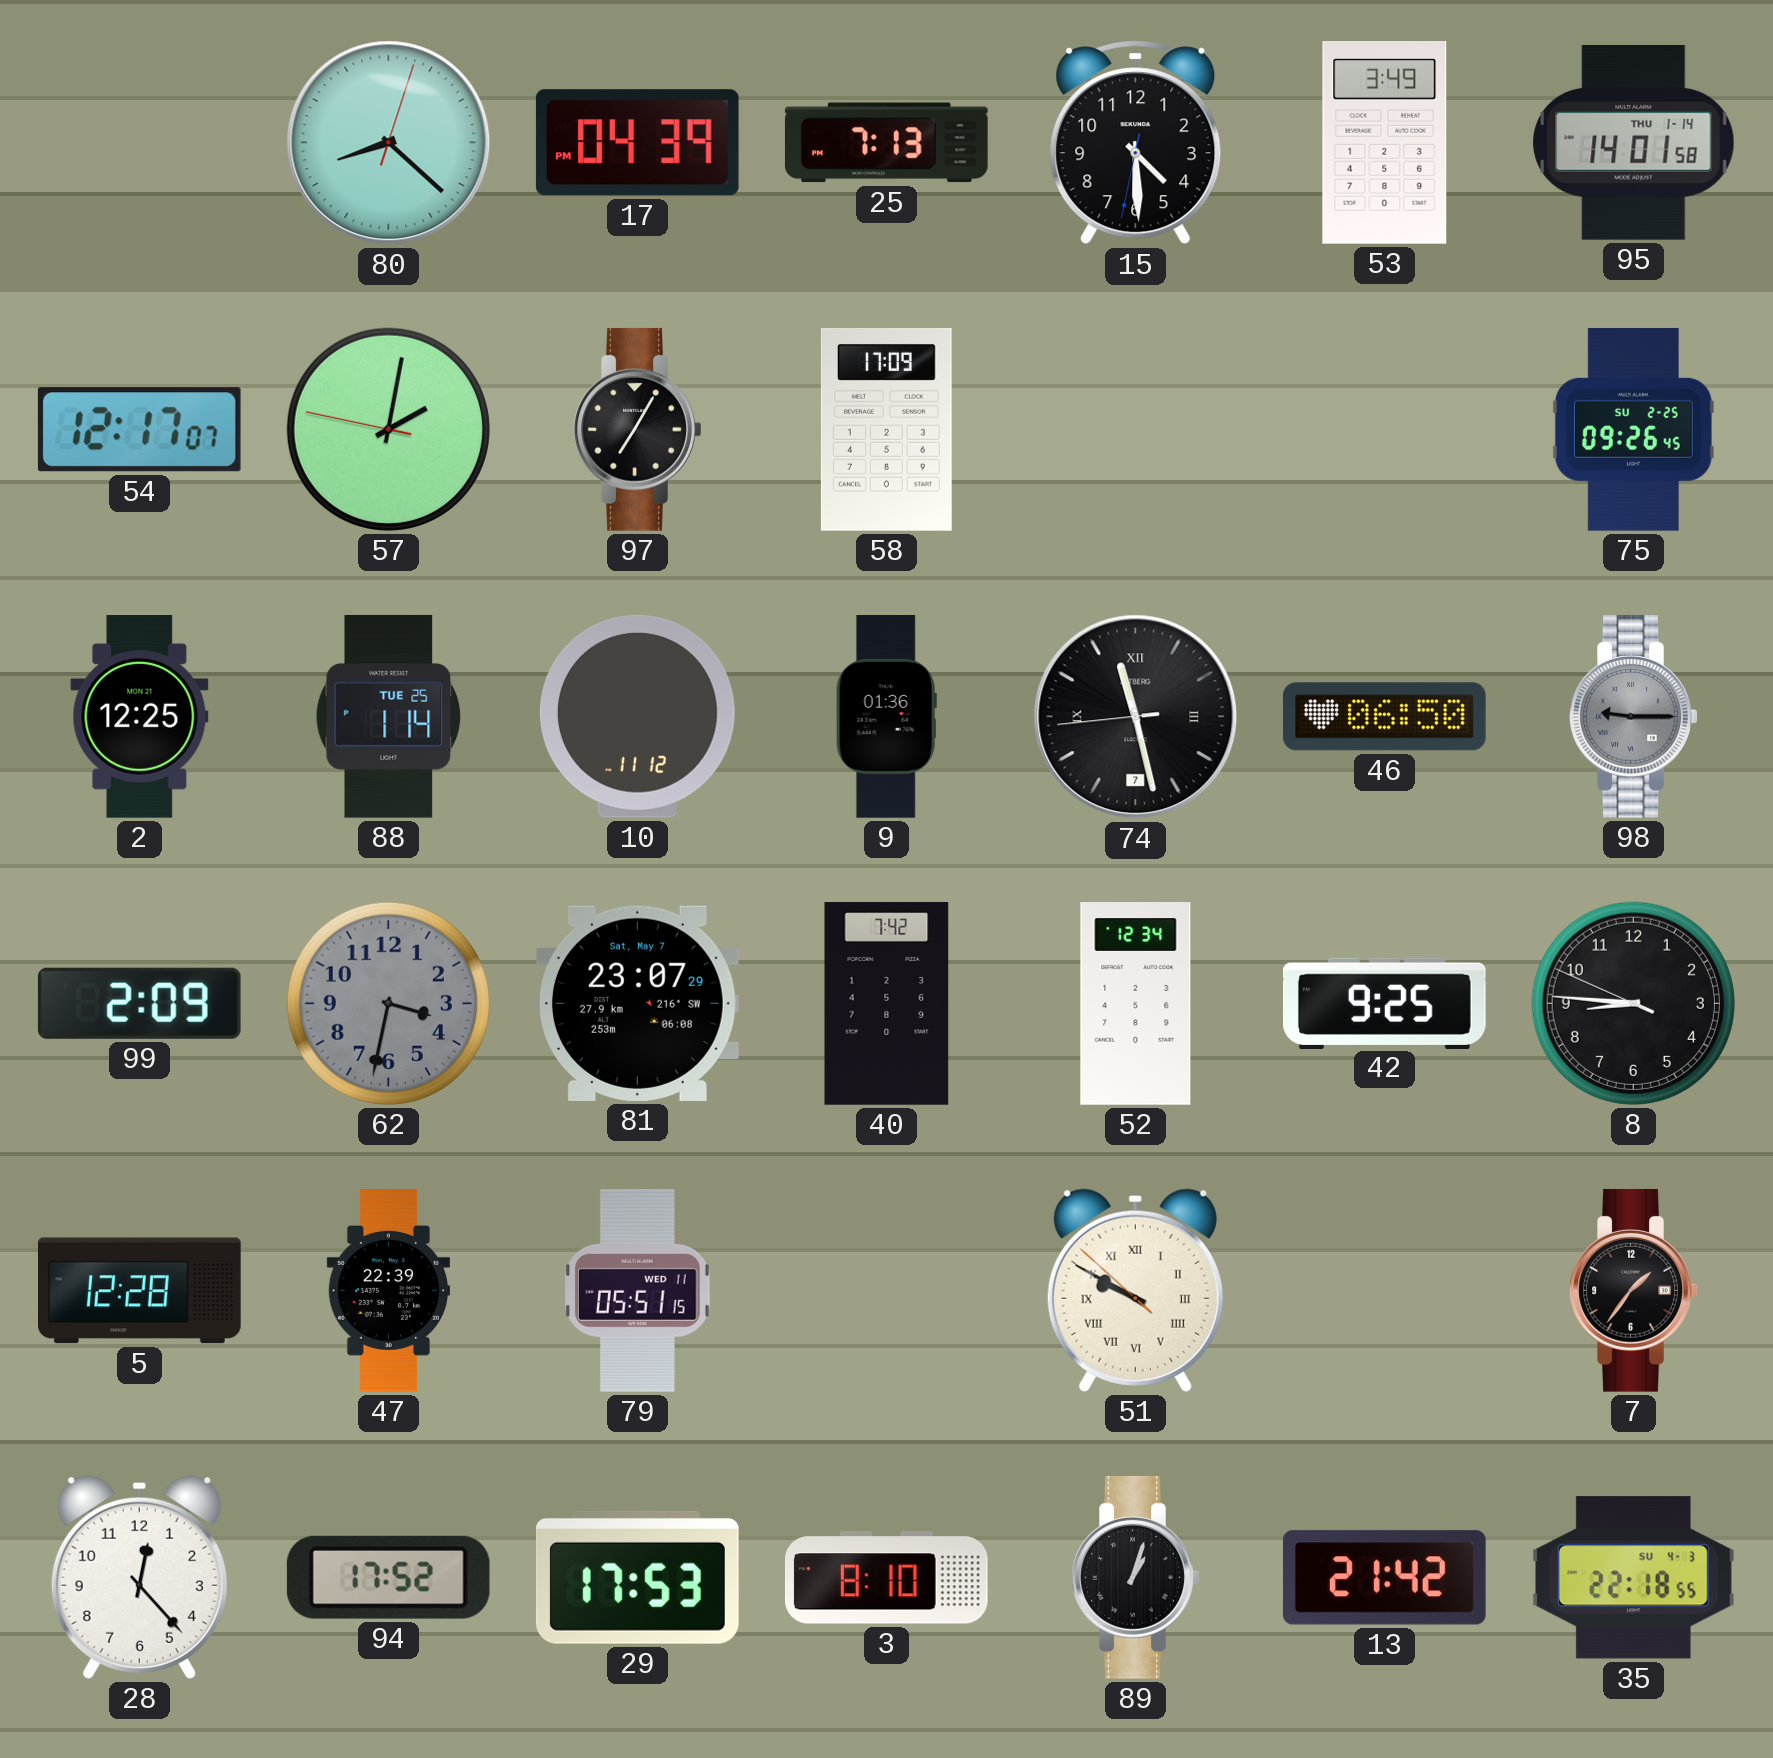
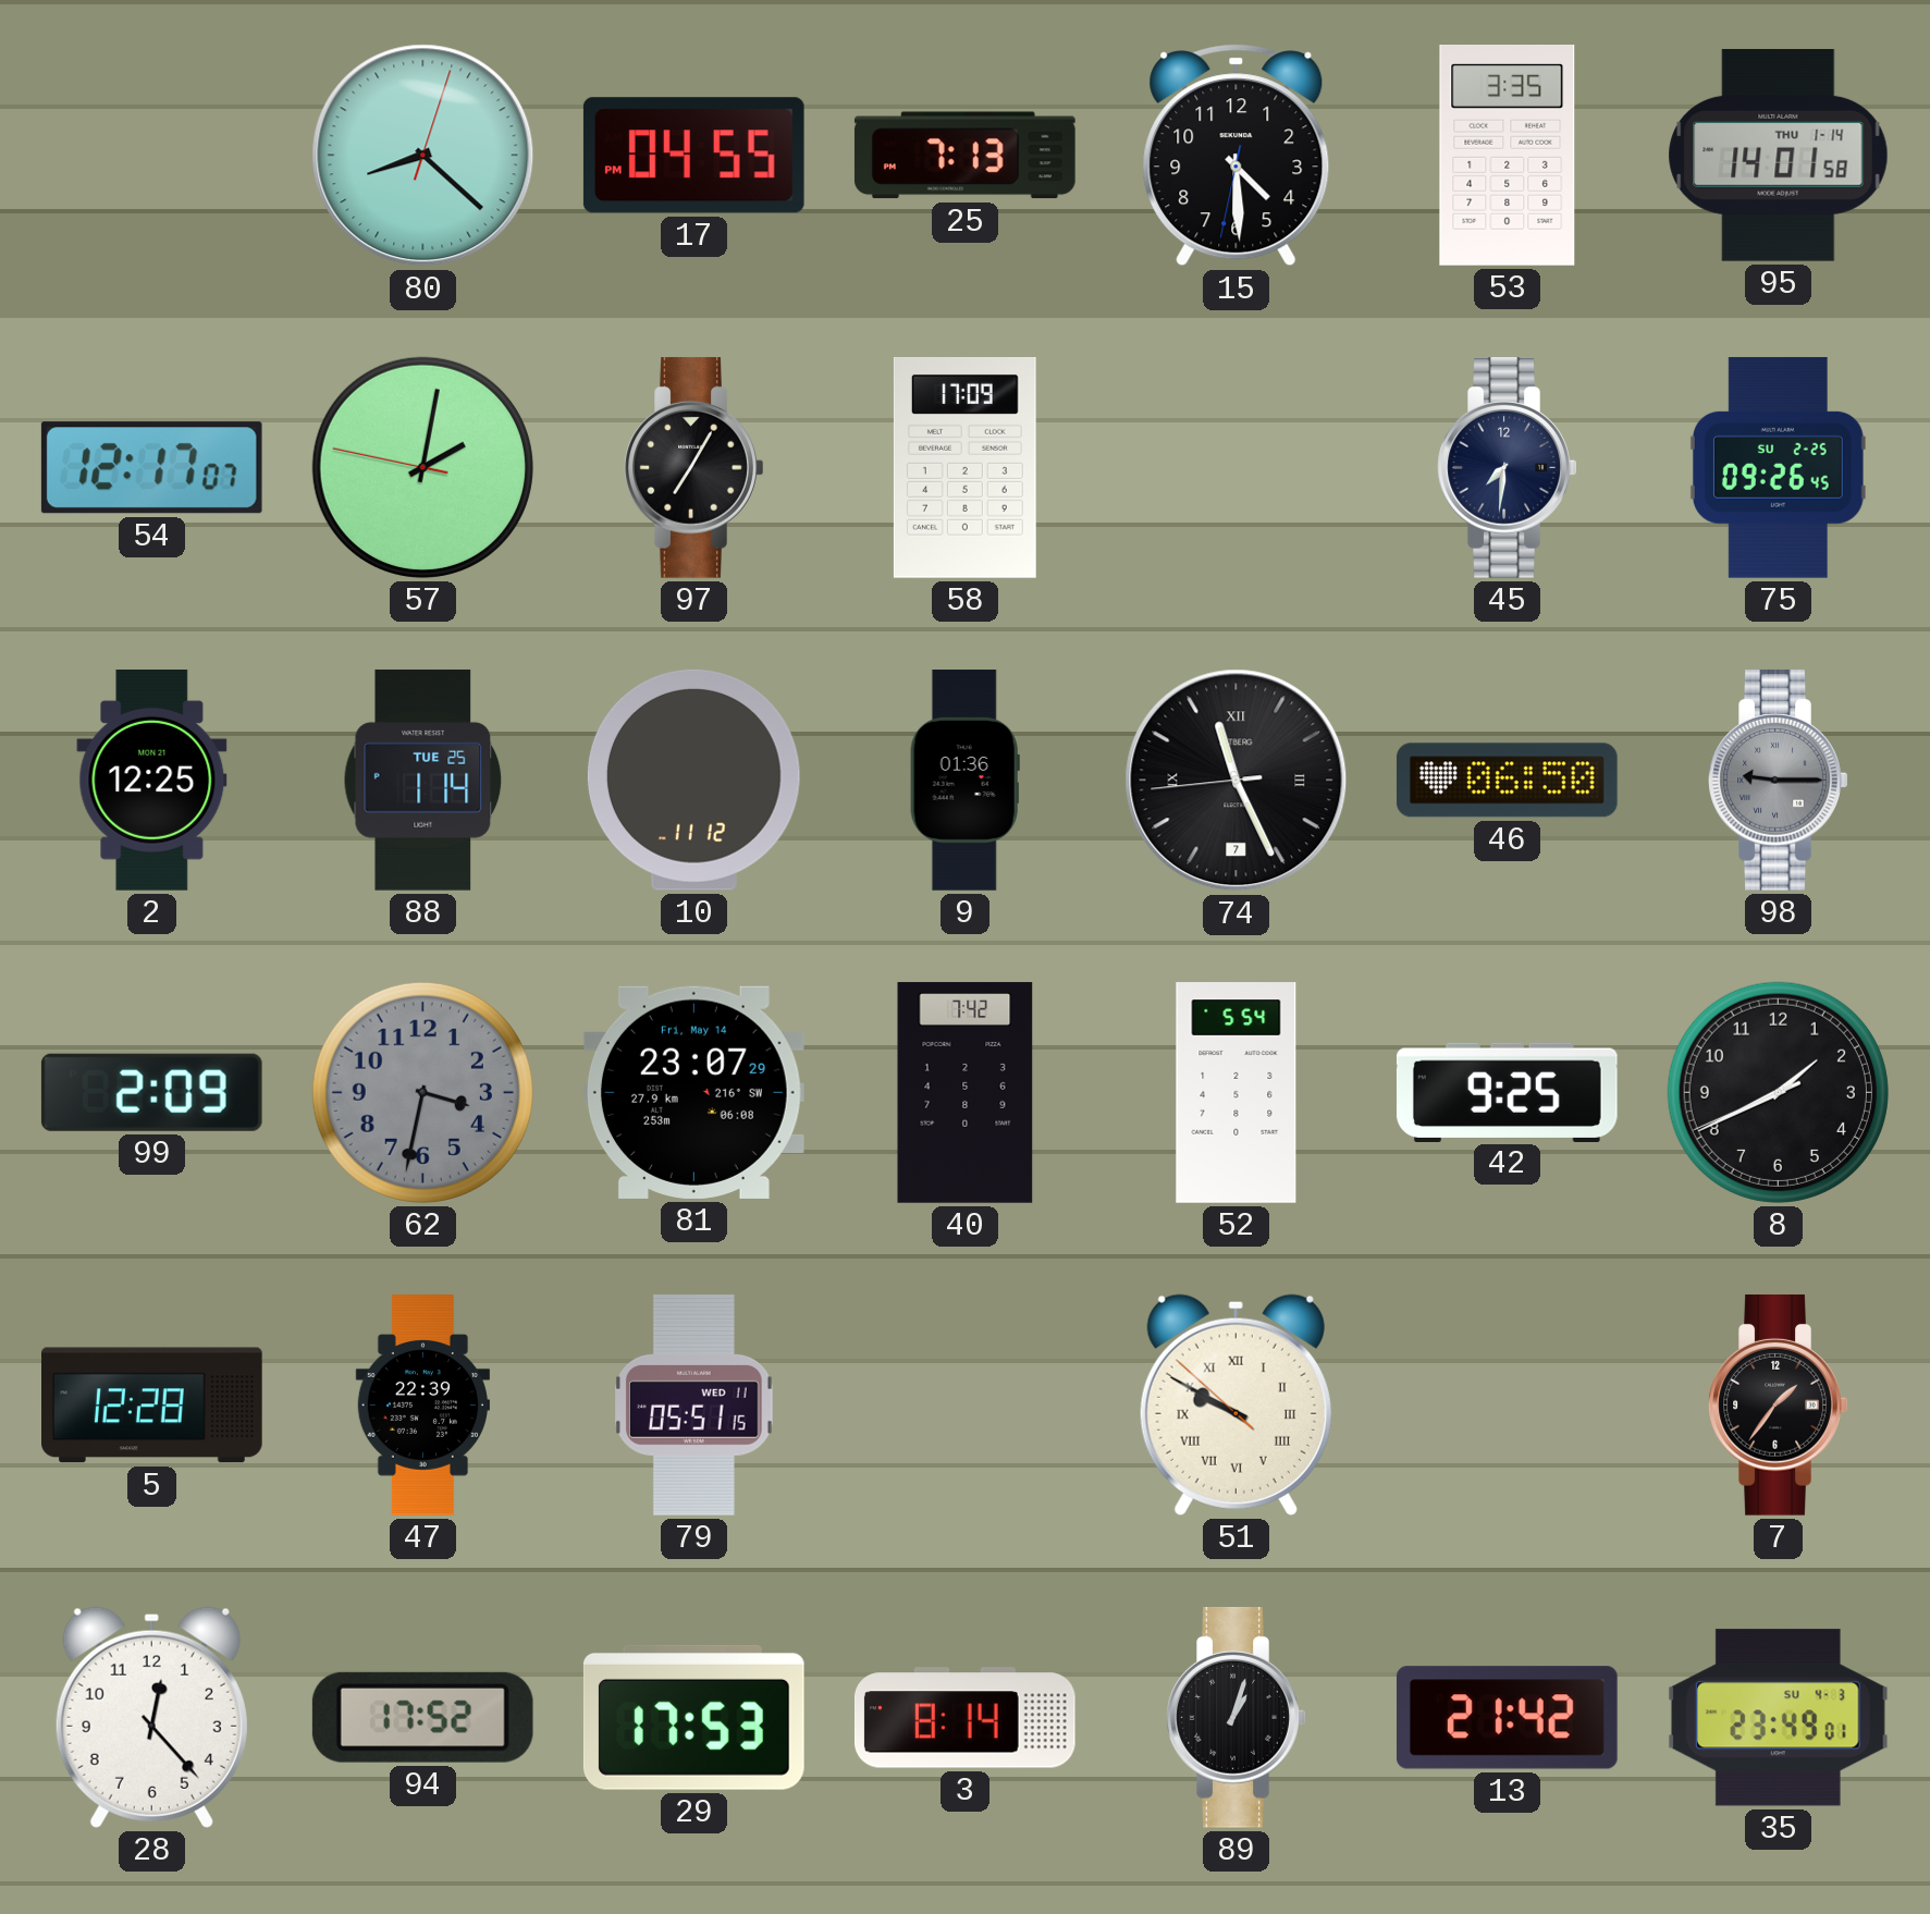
17: 04:39 -> 04:55
53: 3:49 -> 3:35
45: none -> 7:31
74: 11:27 -> 11:25
81 date: Sat, May 7 -> Fri, May 14
52: 12:34 -> 5:54
8: 8:45 -> 1:40
3: 8:10 -> 8:14
35: 22:18 -> 23:49
